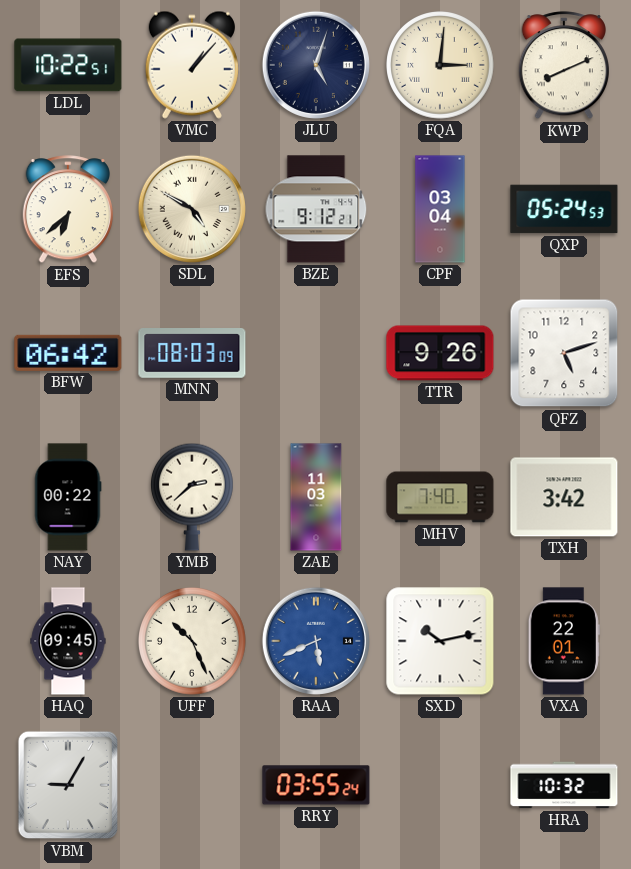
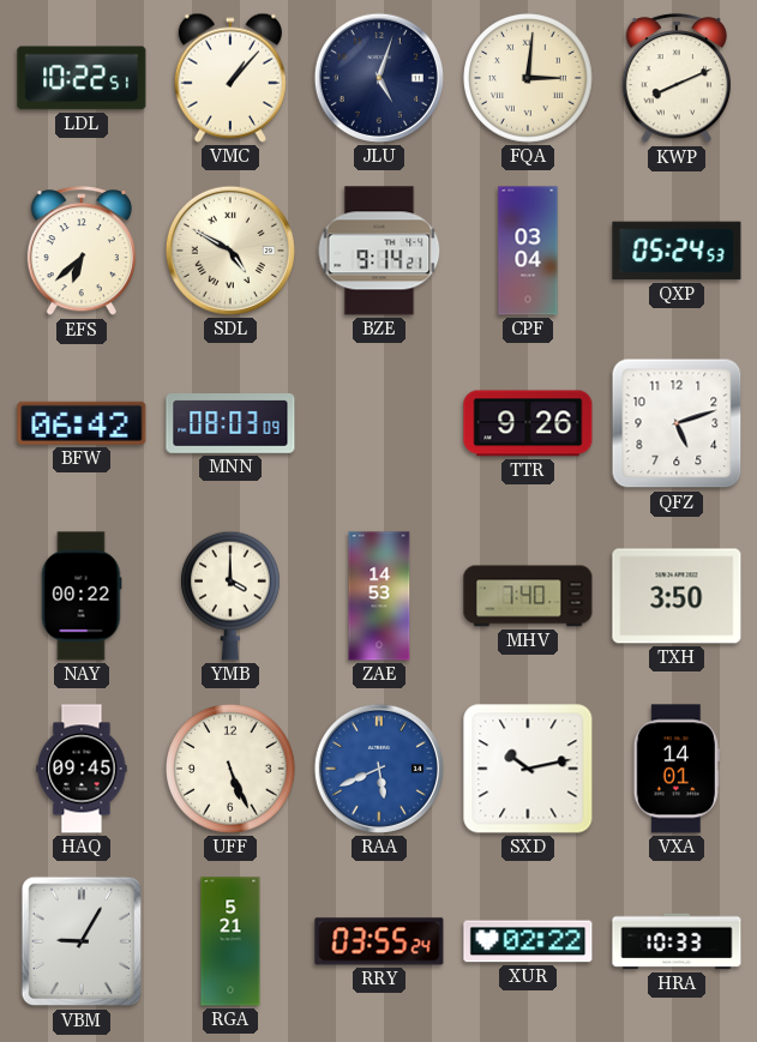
BZE: 9:12 -> 9:14
YMB: 2:38 -> 4:00
ZAE: 11:03 -> 14:53
TXH: 3:42 -> 3:50
UFF: 10:26 -> 5:26
VXA: 22:01 -> 14:01
RGA: none -> 5:21
XUR: none -> 02:22
HRA: 10:32 -> 10:33
